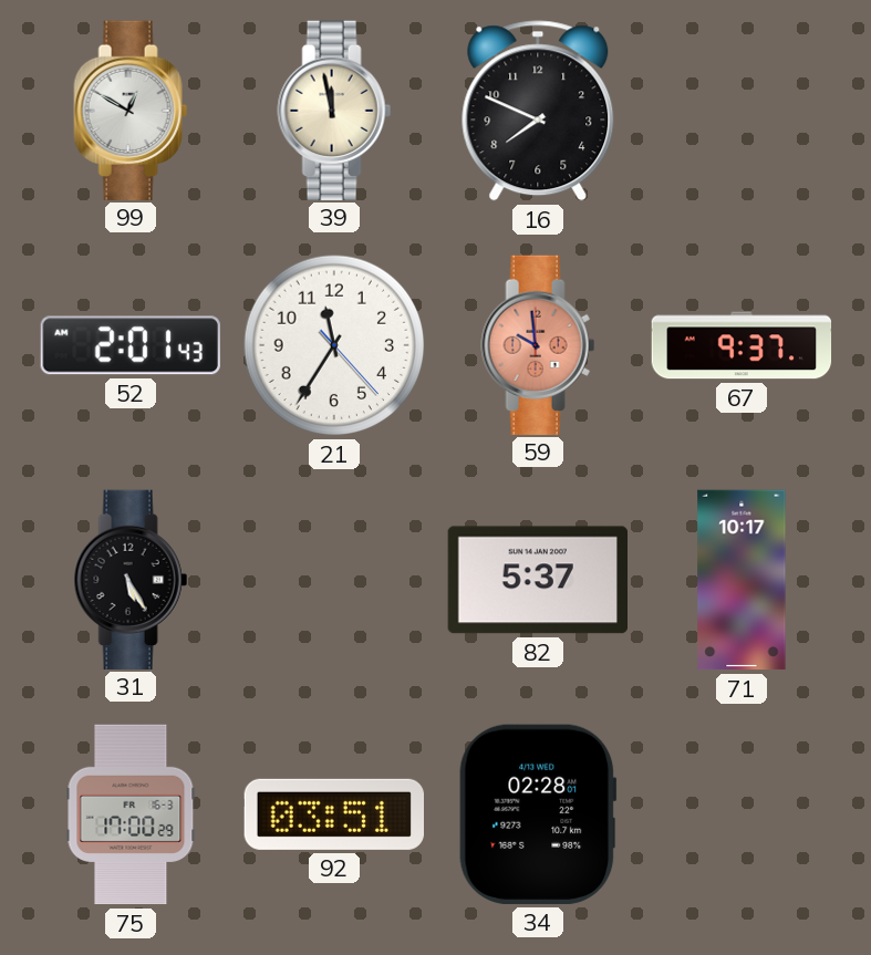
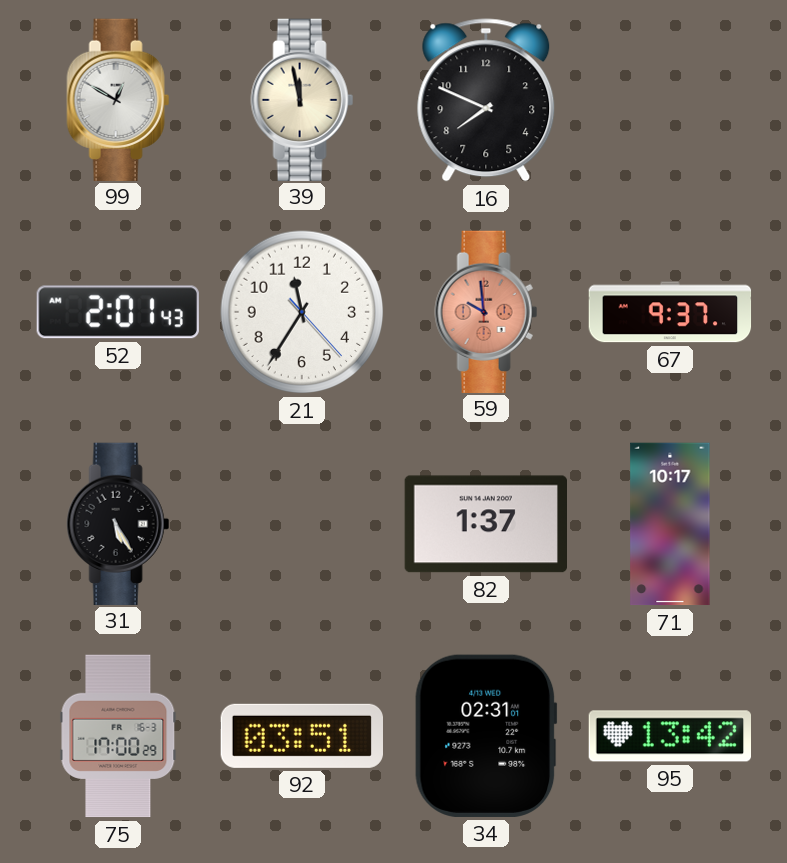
82: 5:37 -> 1:37
34: 02:28 -> 02:31
95: none -> 13:42
